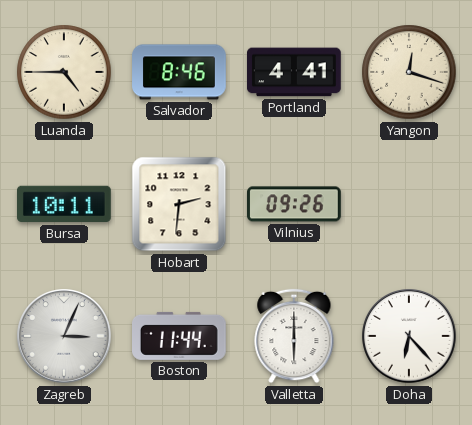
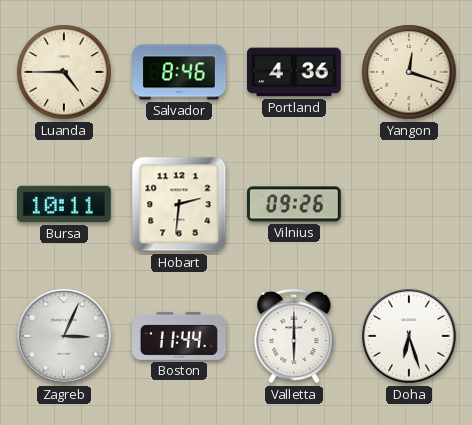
Portland: 4:41 -> 4:36
Doha: 6:23 -> 6:27
